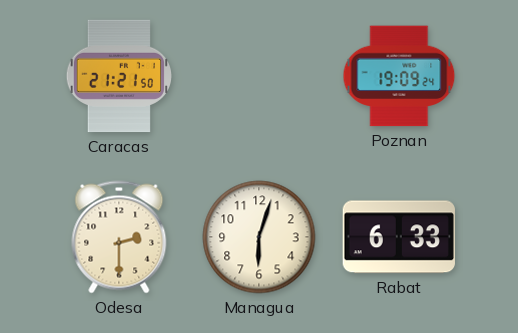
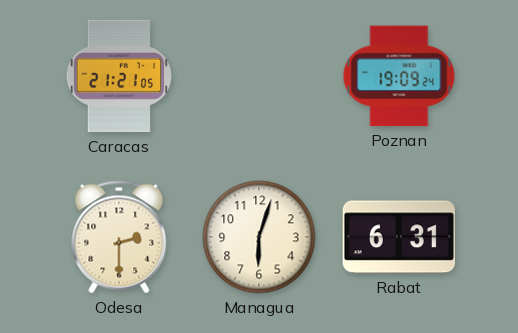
Caracas: 21:21:50 -> 21:21:05
Rabat: 6:33 -> 6:31
